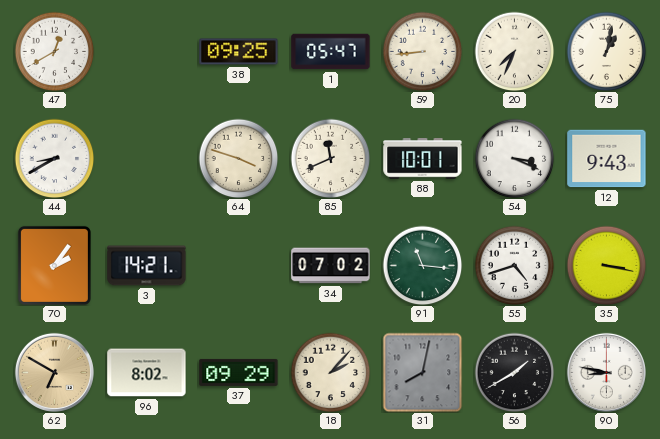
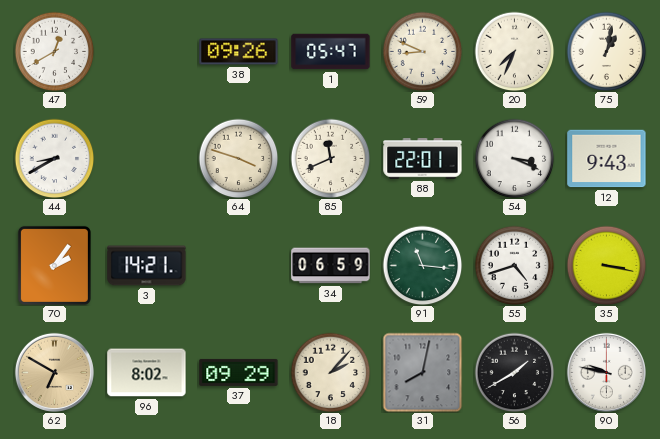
38: 09:25 -> 09:26
59: 8:44 -> 8:49
88: 10:01 -> 22:01
34: 07:02 -> 06:59
90: 8:47 -> 9:47
